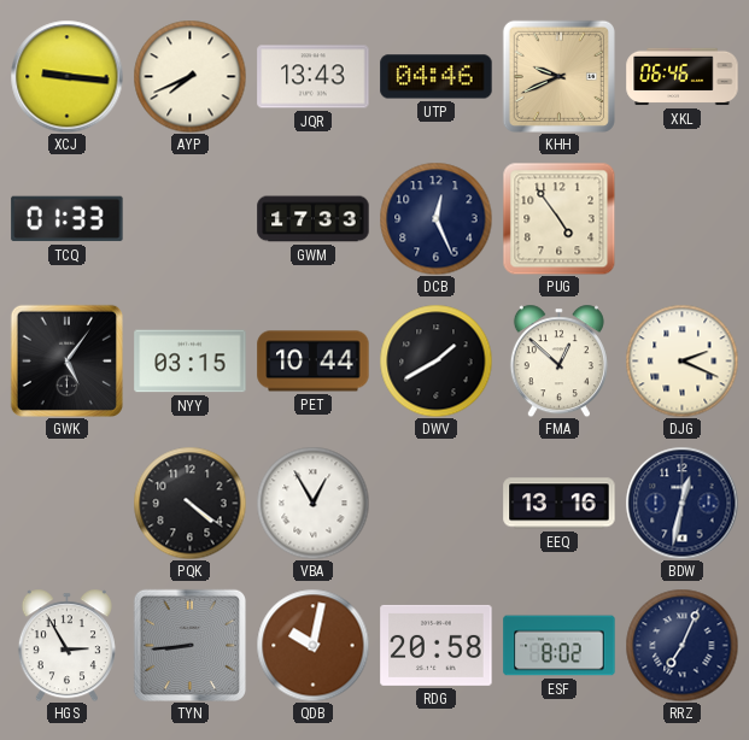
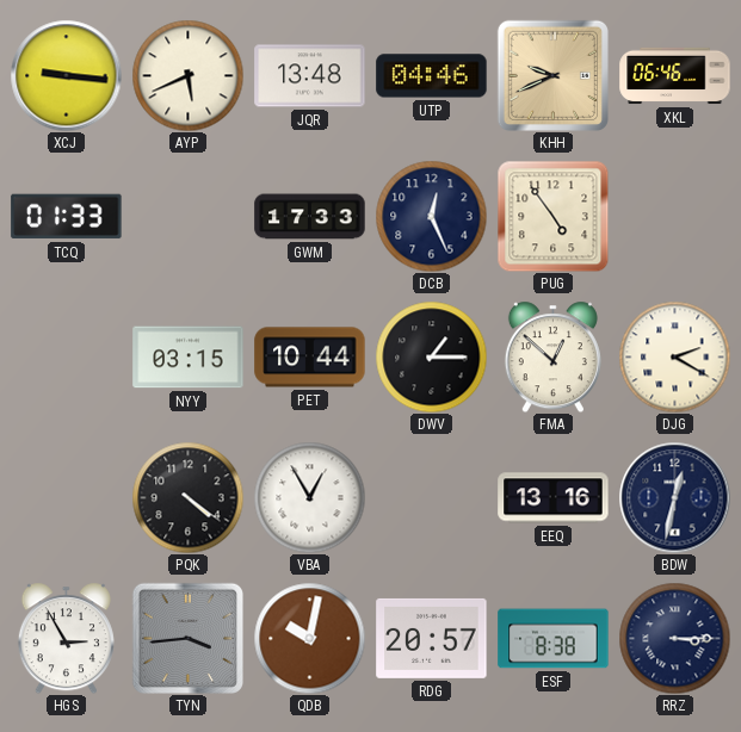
AYP: 7:41 -> 5:41
JQR: 13:43 -> 13:48
GWK: 5:06 -> none
DWV: 1:40 -> 1:15
DJG: 2:19 -> 2:20
TYN: 8:44 -> 3:44
RDG: 20:58 -> 20:57
ESF: 8:02 -> 8:38
RRZ: 7:04 -> 3:15
